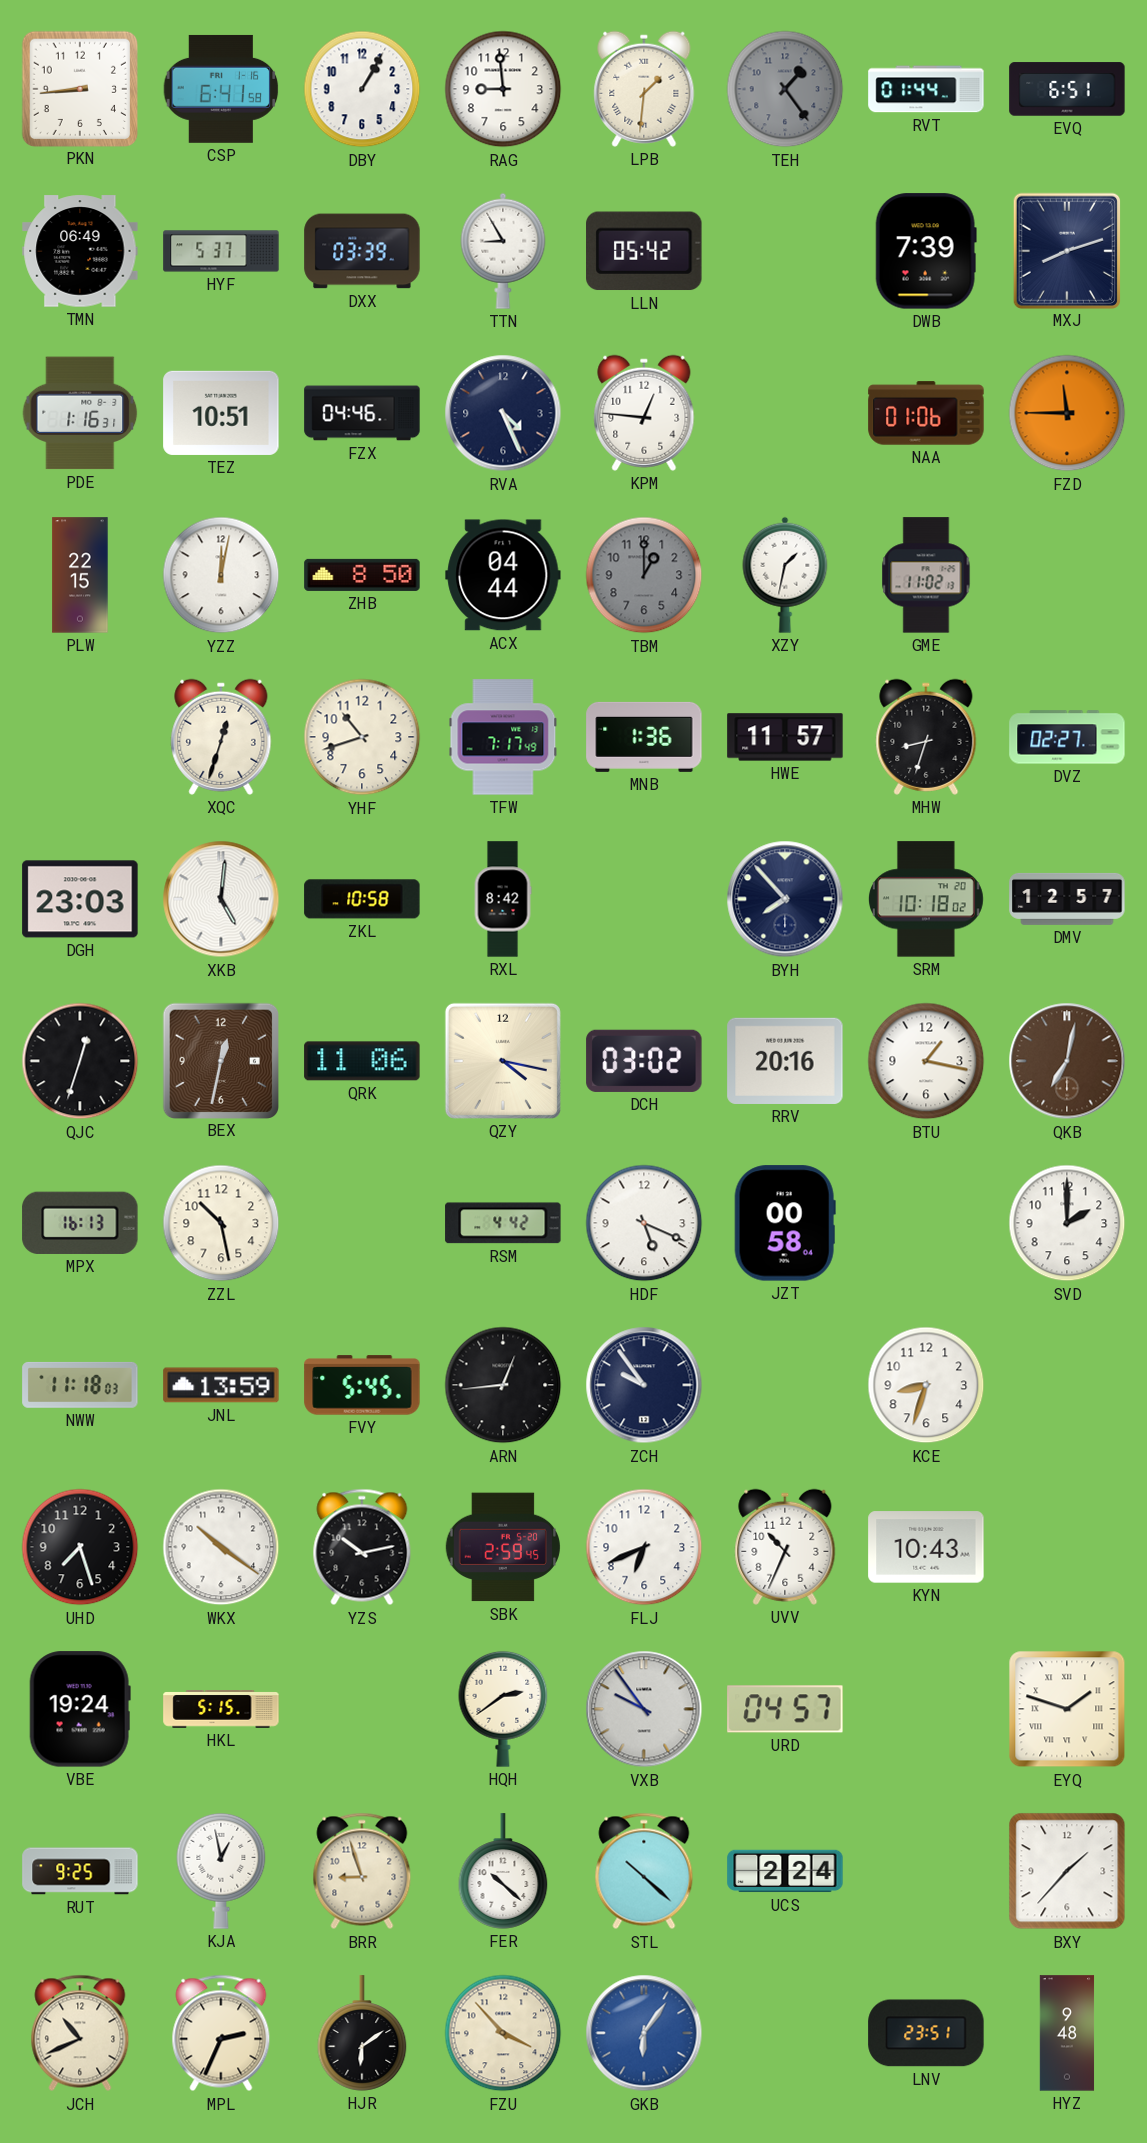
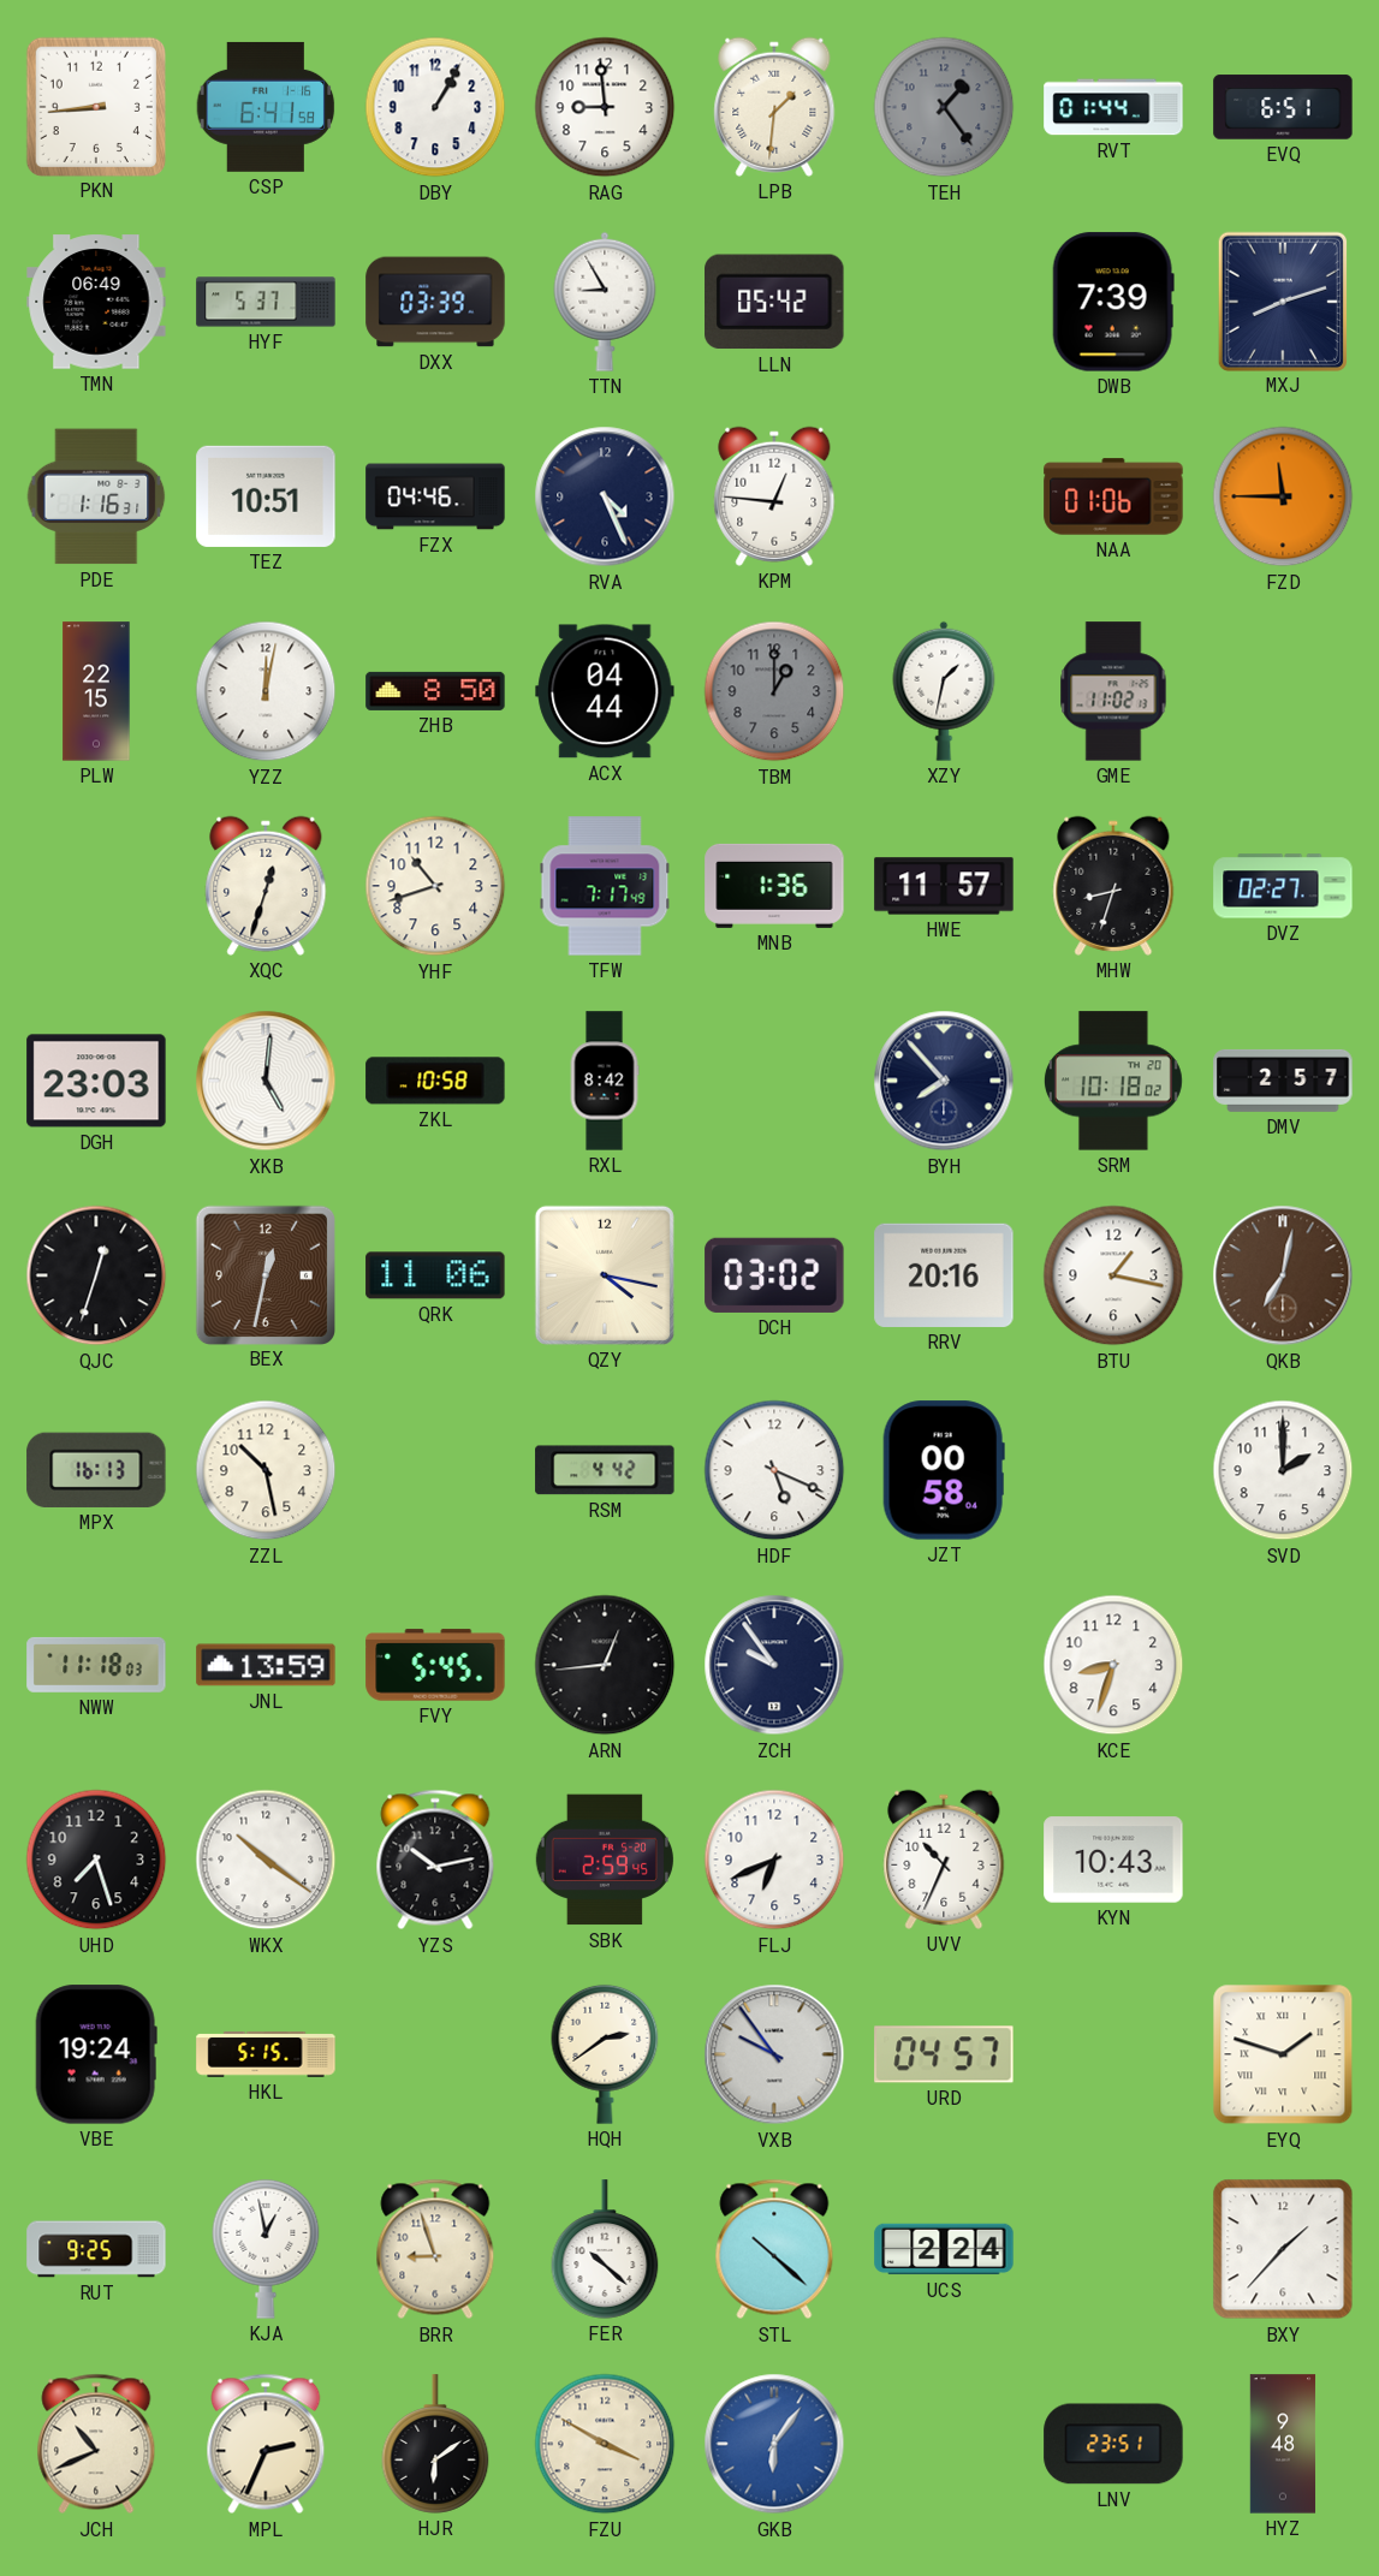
DMV: 12:57 -> 2:57
FZU: 3:53 -> 3:50
